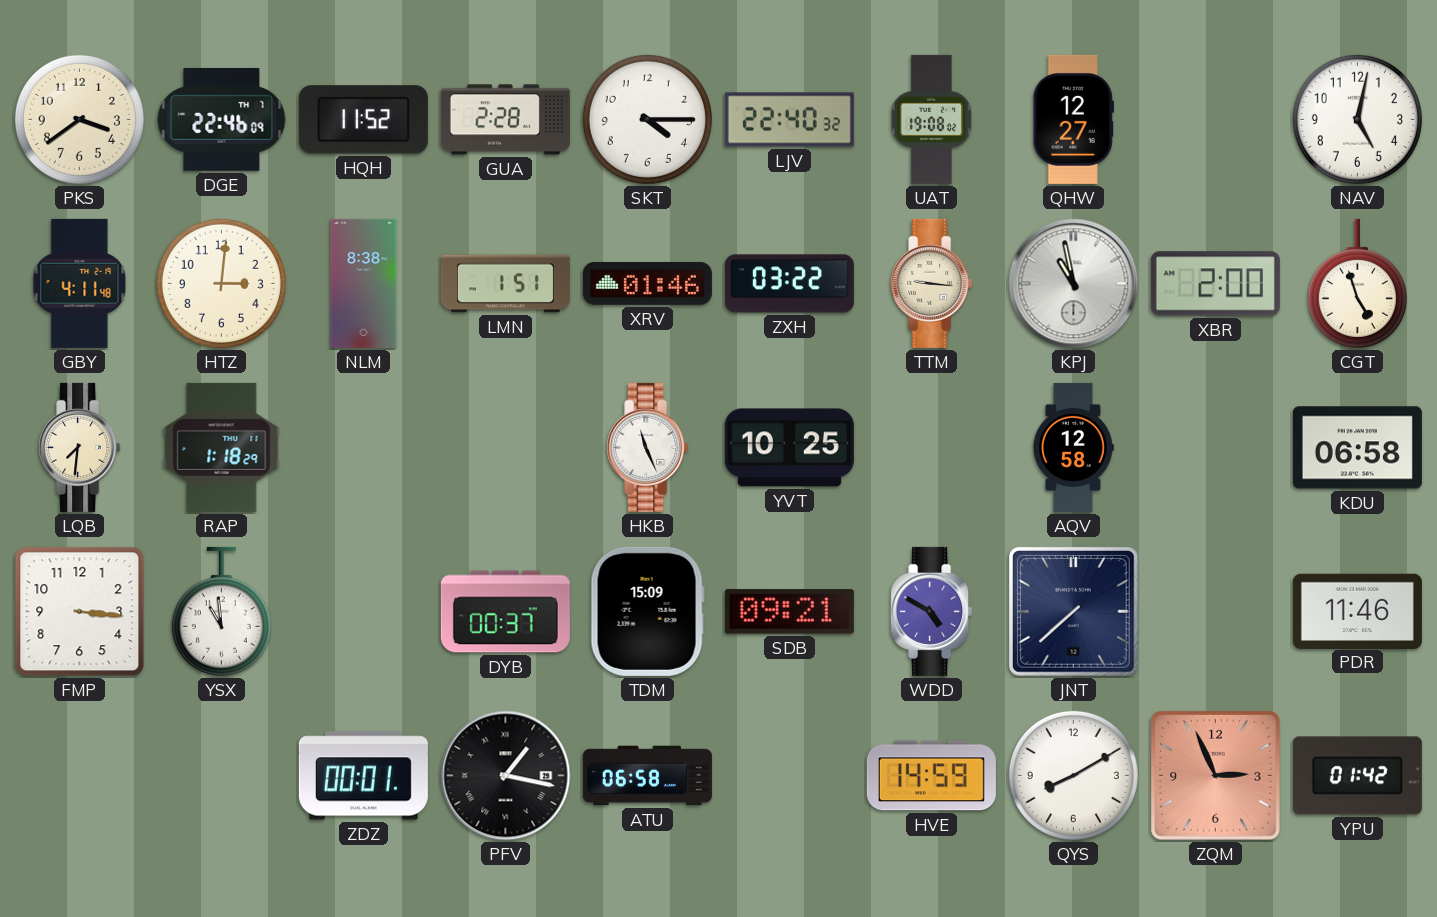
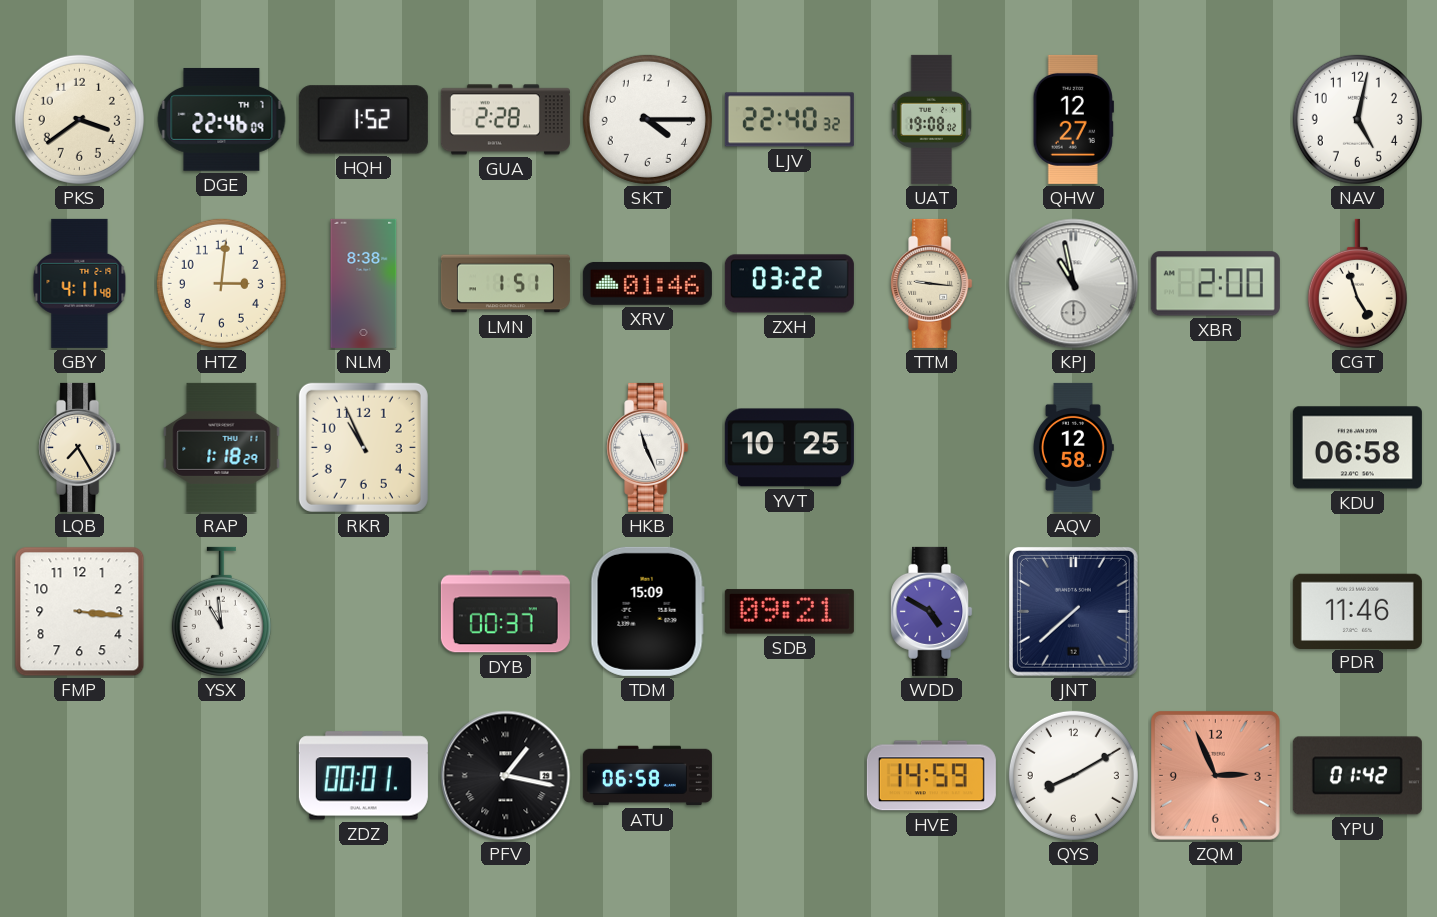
HQH: 11:52 -> 1:52
LQB: 7:31 -> 7:25
RKR: none -> 10:56
